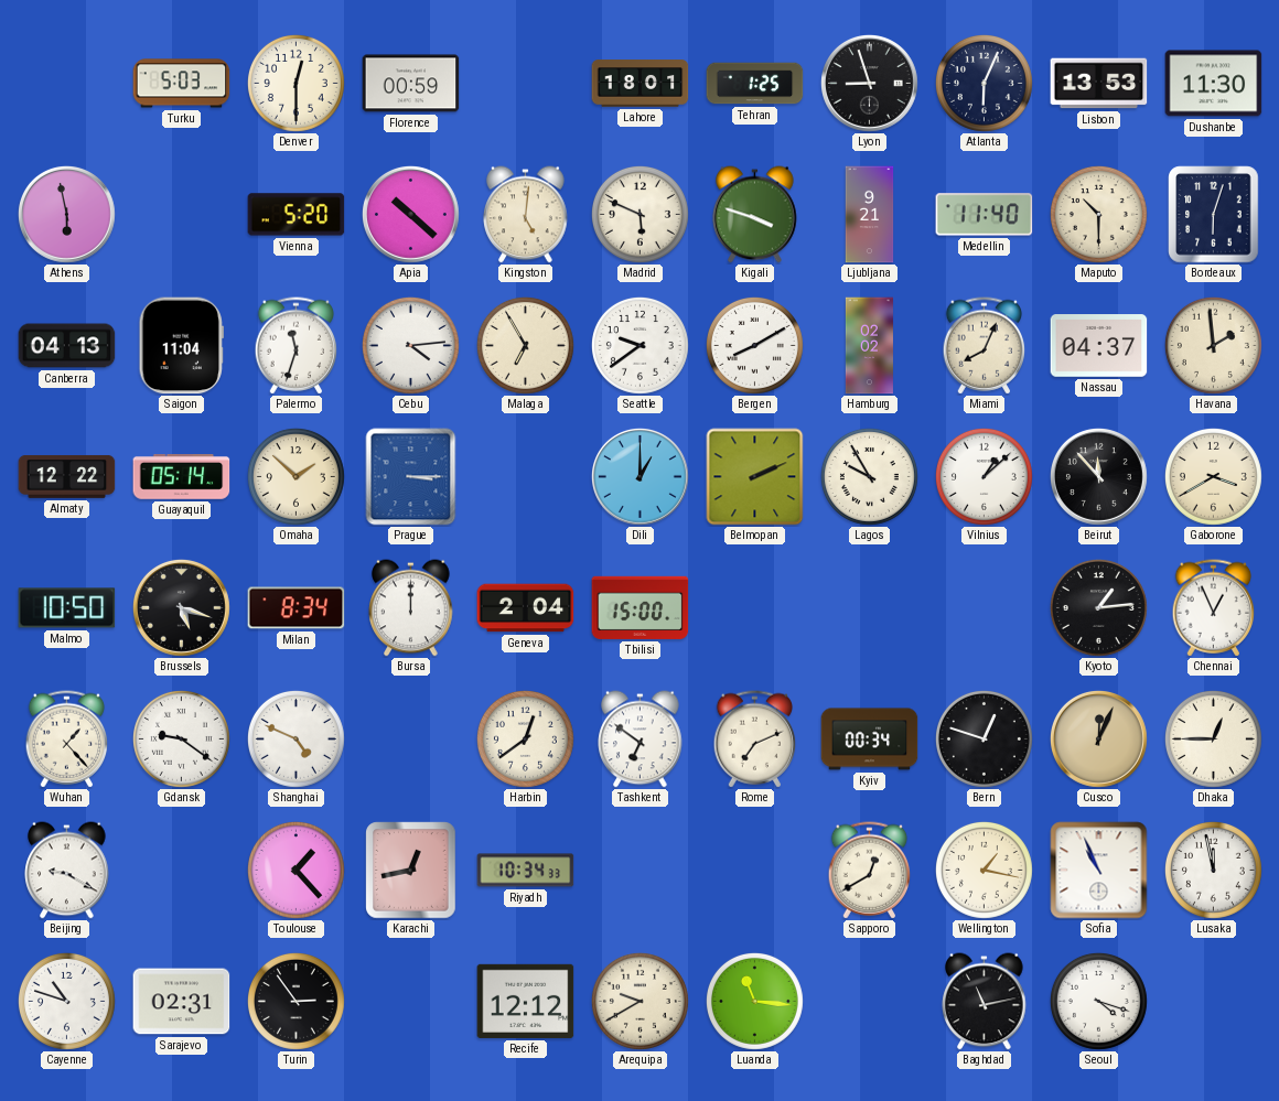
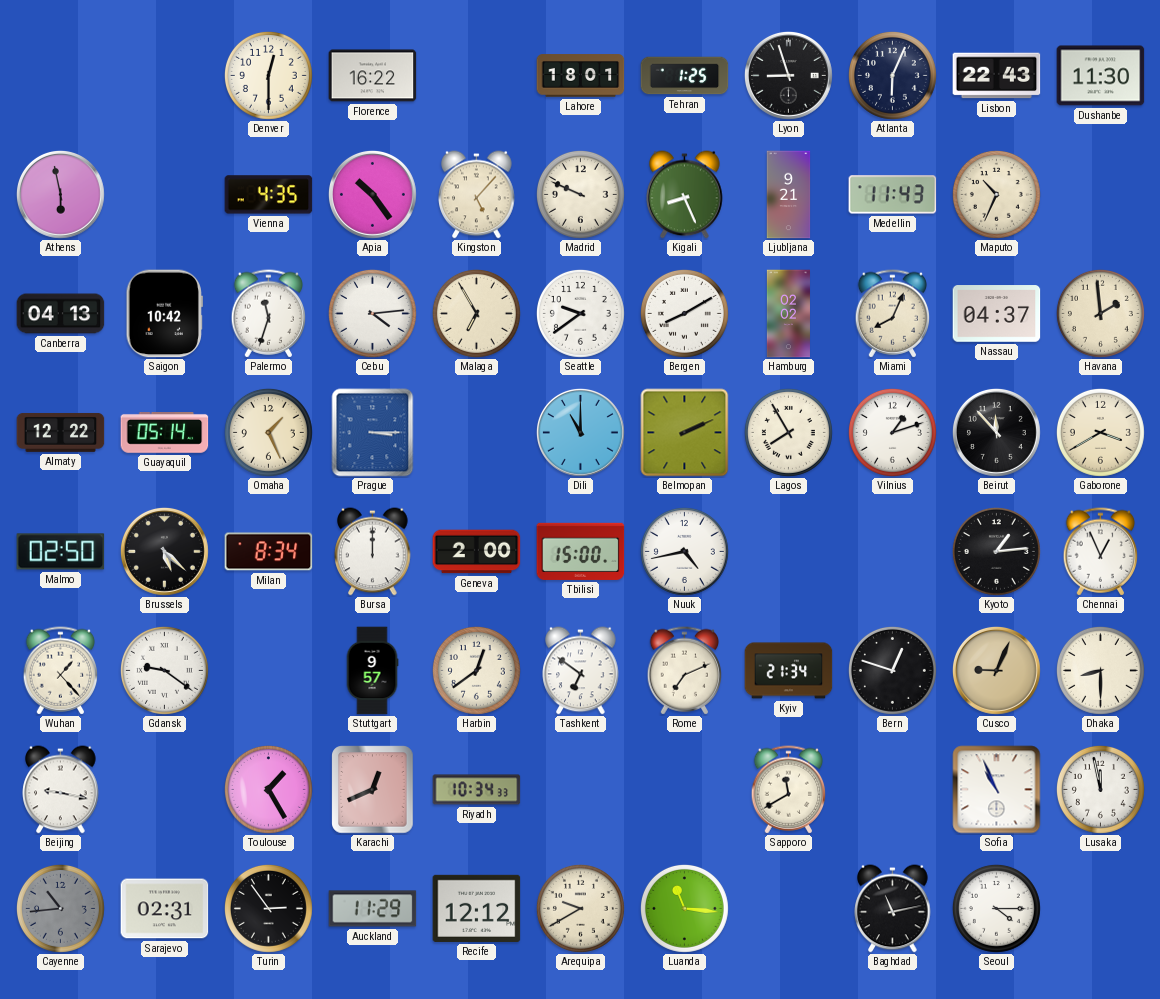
Turku: 5:03 -> none
Florence: 00:59 -> 16:22
Lisbon: 13:53 -> 22:43
Vienna: 5:20 -> 4:35
Apia: 10:22 -> 10:24
Kingston: 5:01 -> 5:07
Madrid: 5:49 -> 9:49
Kigali: 3:48 -> 8:26
Medellin: 11:40 -> 11:43
Maputo: 10:30 -> 10:34
Bordeaux: 6:03 -> none
Saigon: 11:04 -> 10:42
Omaha: 1:52 -> 1:26
Dili: 1:00 -> 11:00
Lagos: 9:55 -> 7:55
Vilnius: 1:08 -> 1:12
Malmo: 10:50 -> 02:50
Brussels: 5:18 -> 5:22
Geneva: 2:04 -> 2:00
Nuuk: none -> 4:43
Shanghai: 4:49 -> none
Stuttgart: none -> 9:57
Kyiv: 00:34 -> 21:34
Cusco: 12:04 -> 9:04
Dhaka: 12:45 -> 8:30
Beijing: 9:20 -> 9:17
Toulouse: 1:23 -> 1:25
Karachi: 12:43 -> 12:41
Sapporo: 12:40 -> 11:40
Wellington: 1:17 -> none
Cayenne: 10:48 -> 10:44
Cayenne dial: white -> grey
Auckland: none -> 11:29
Seoul: 4:18 -> 4:15
